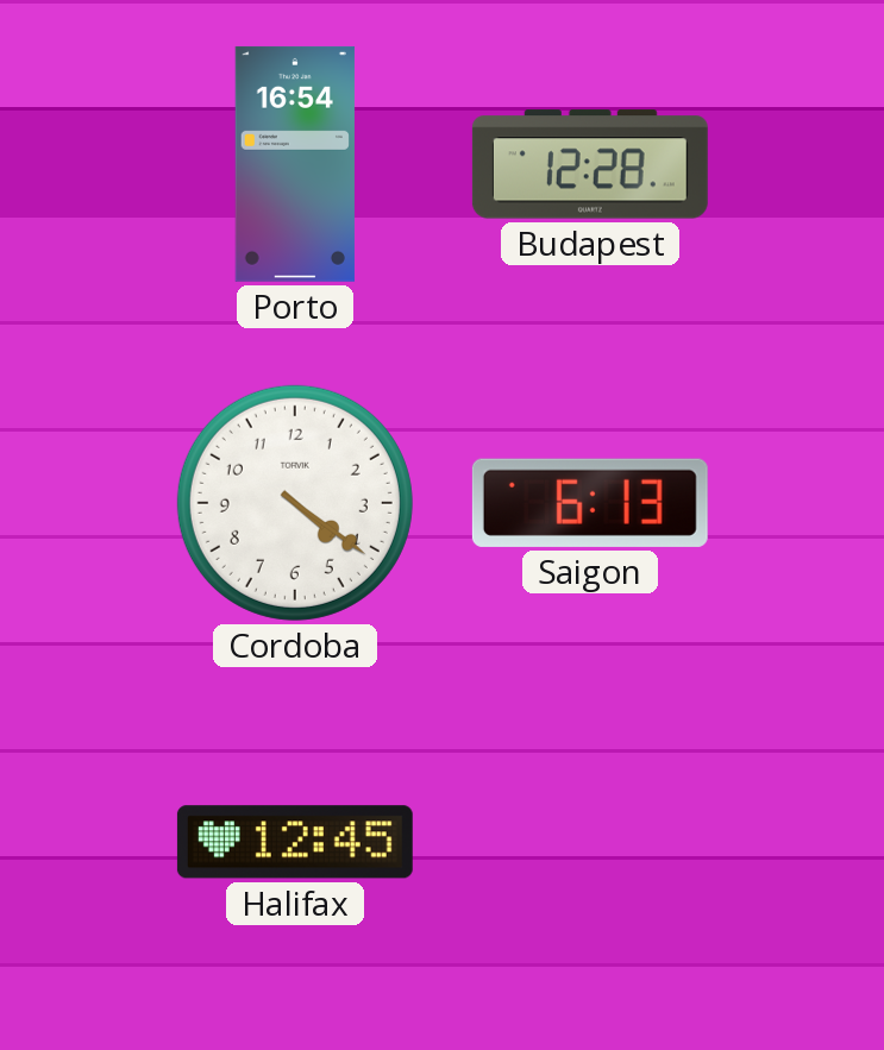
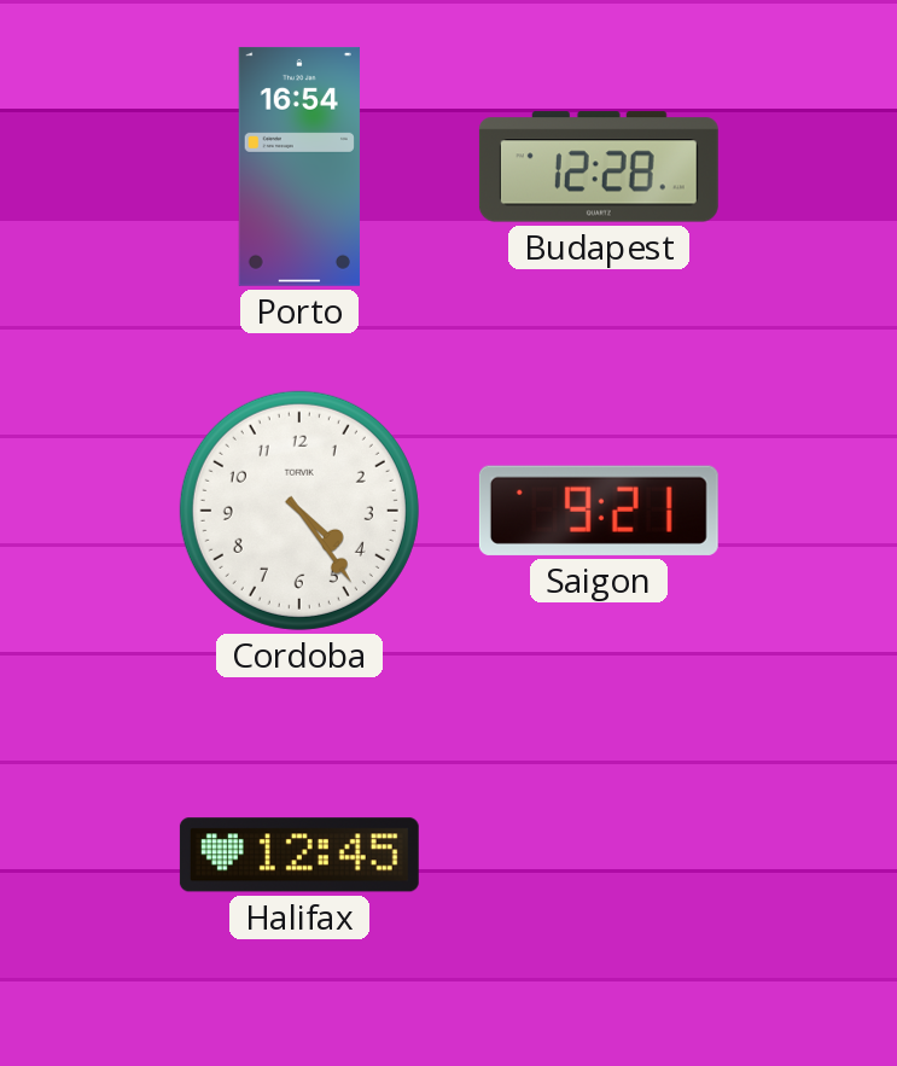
Cordoba: 4:21 -> 4:24
Saigon: 6:13 -> 9:21
